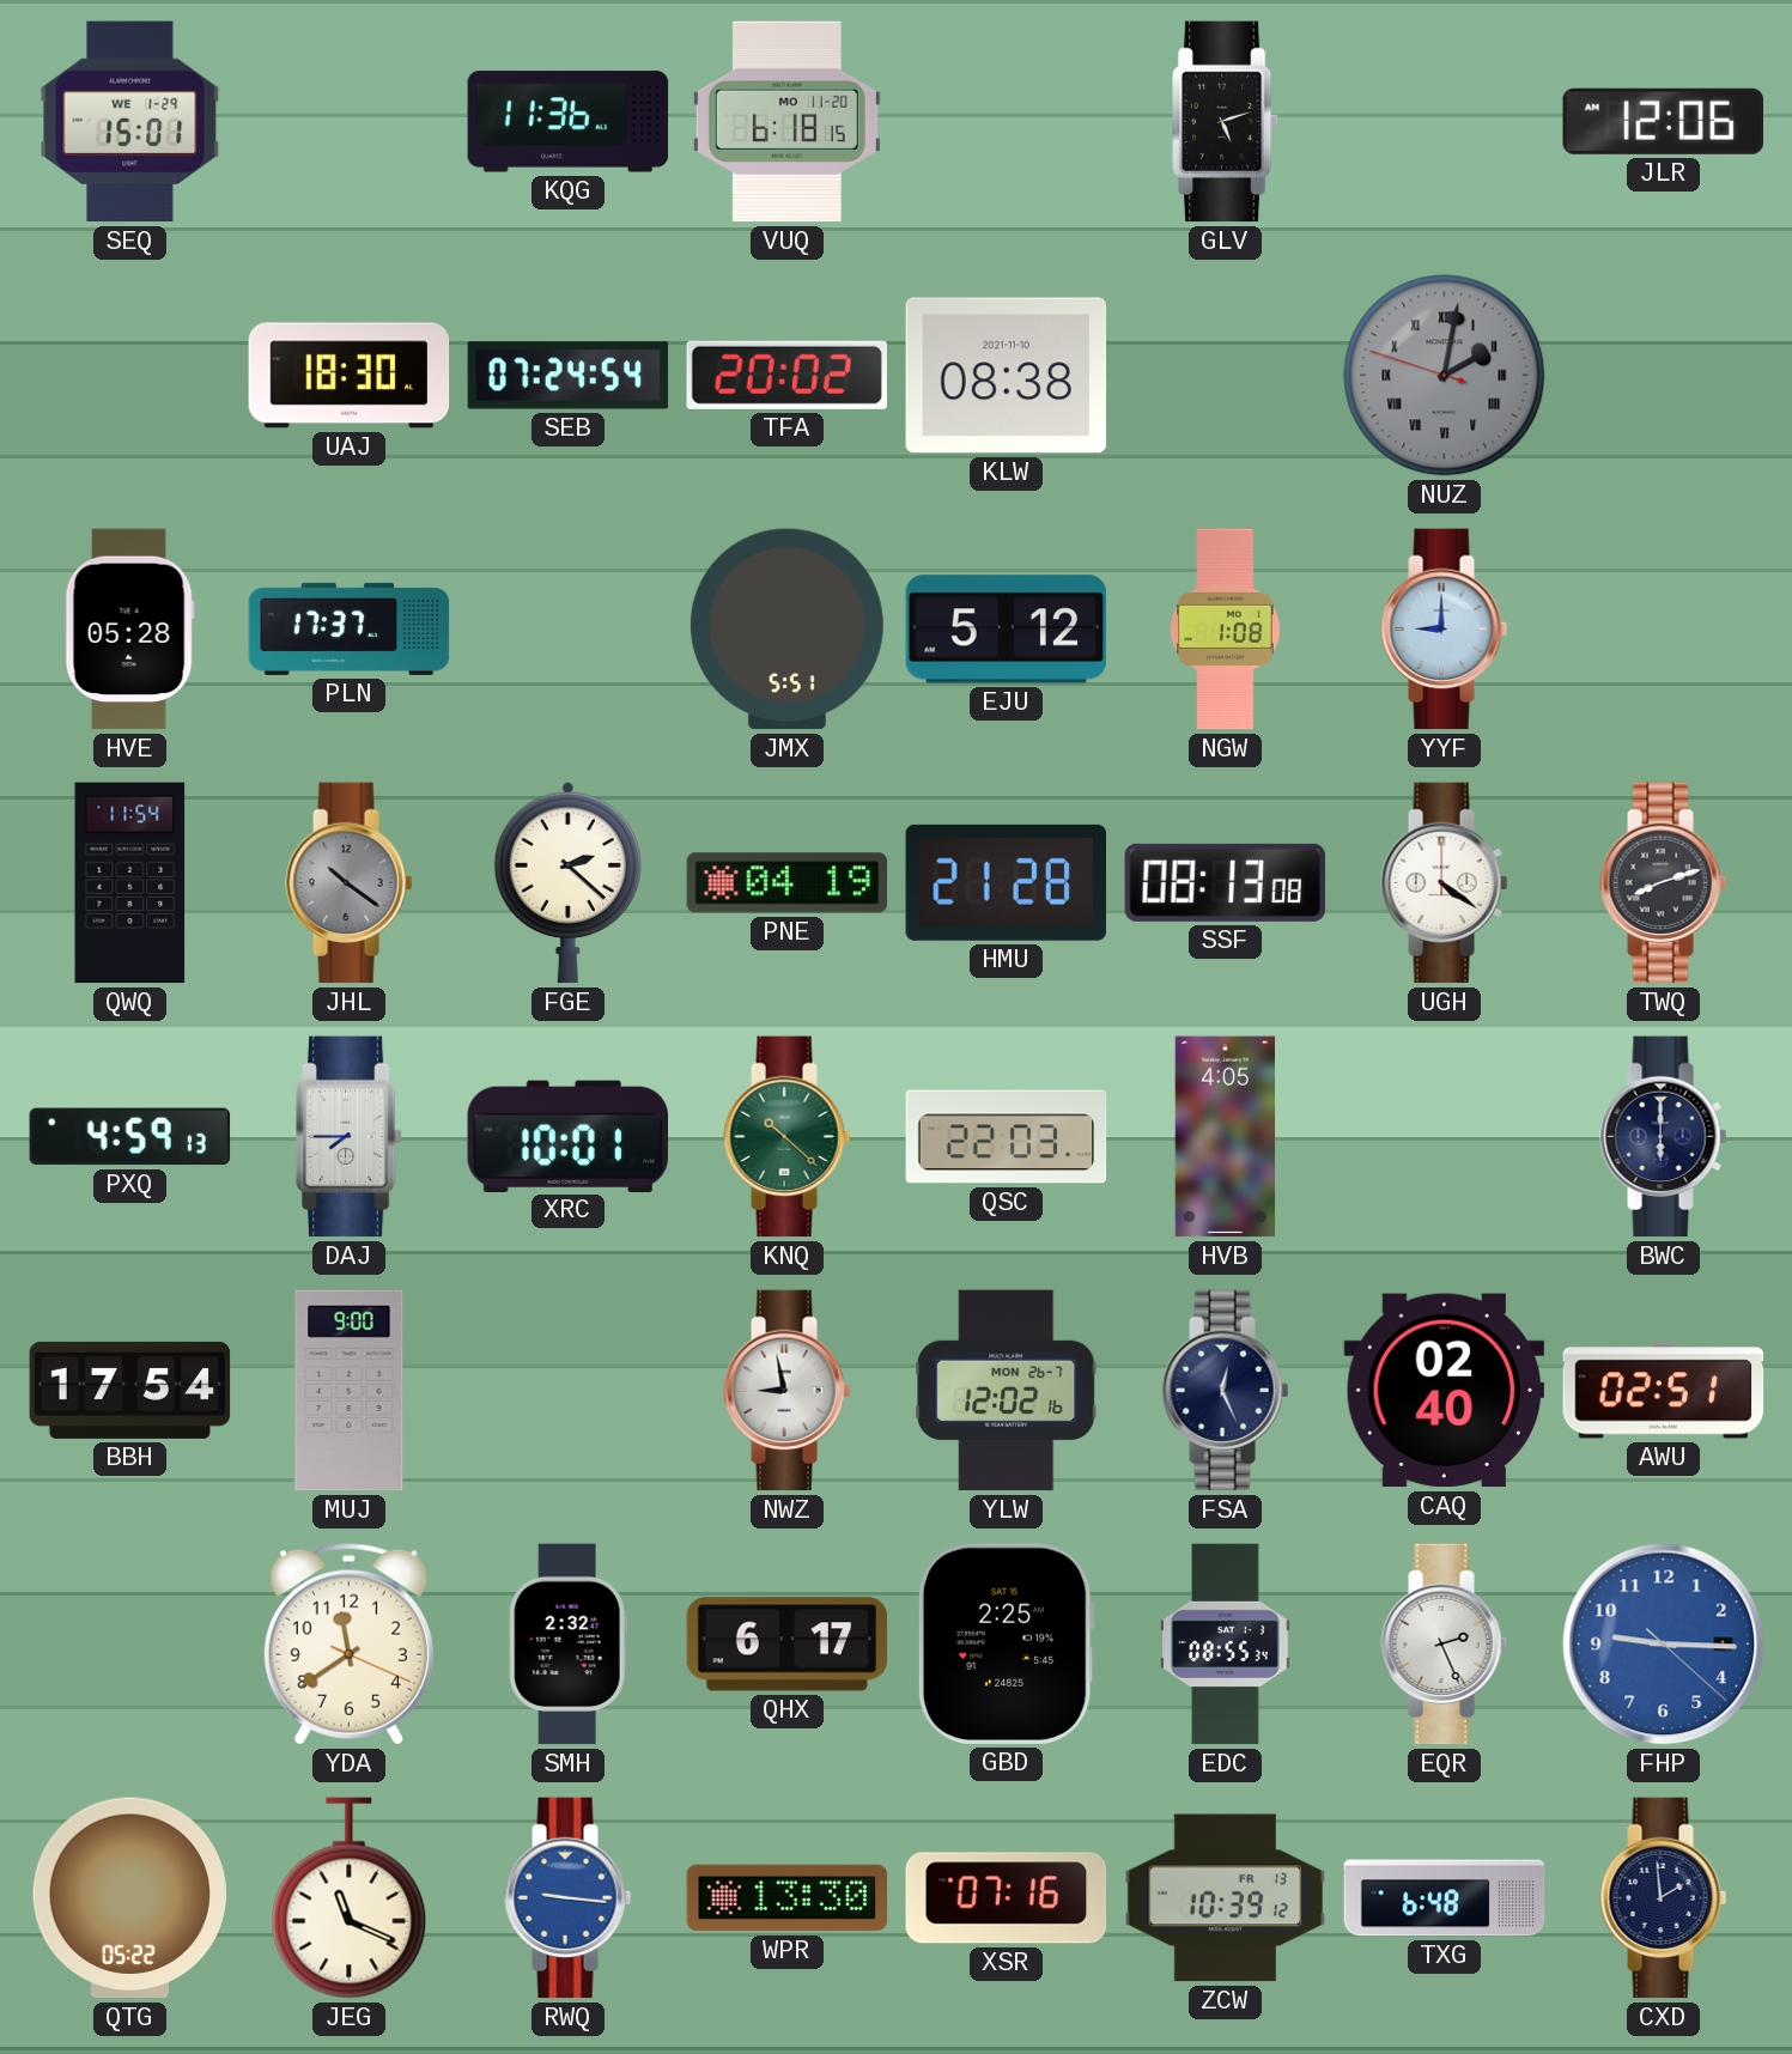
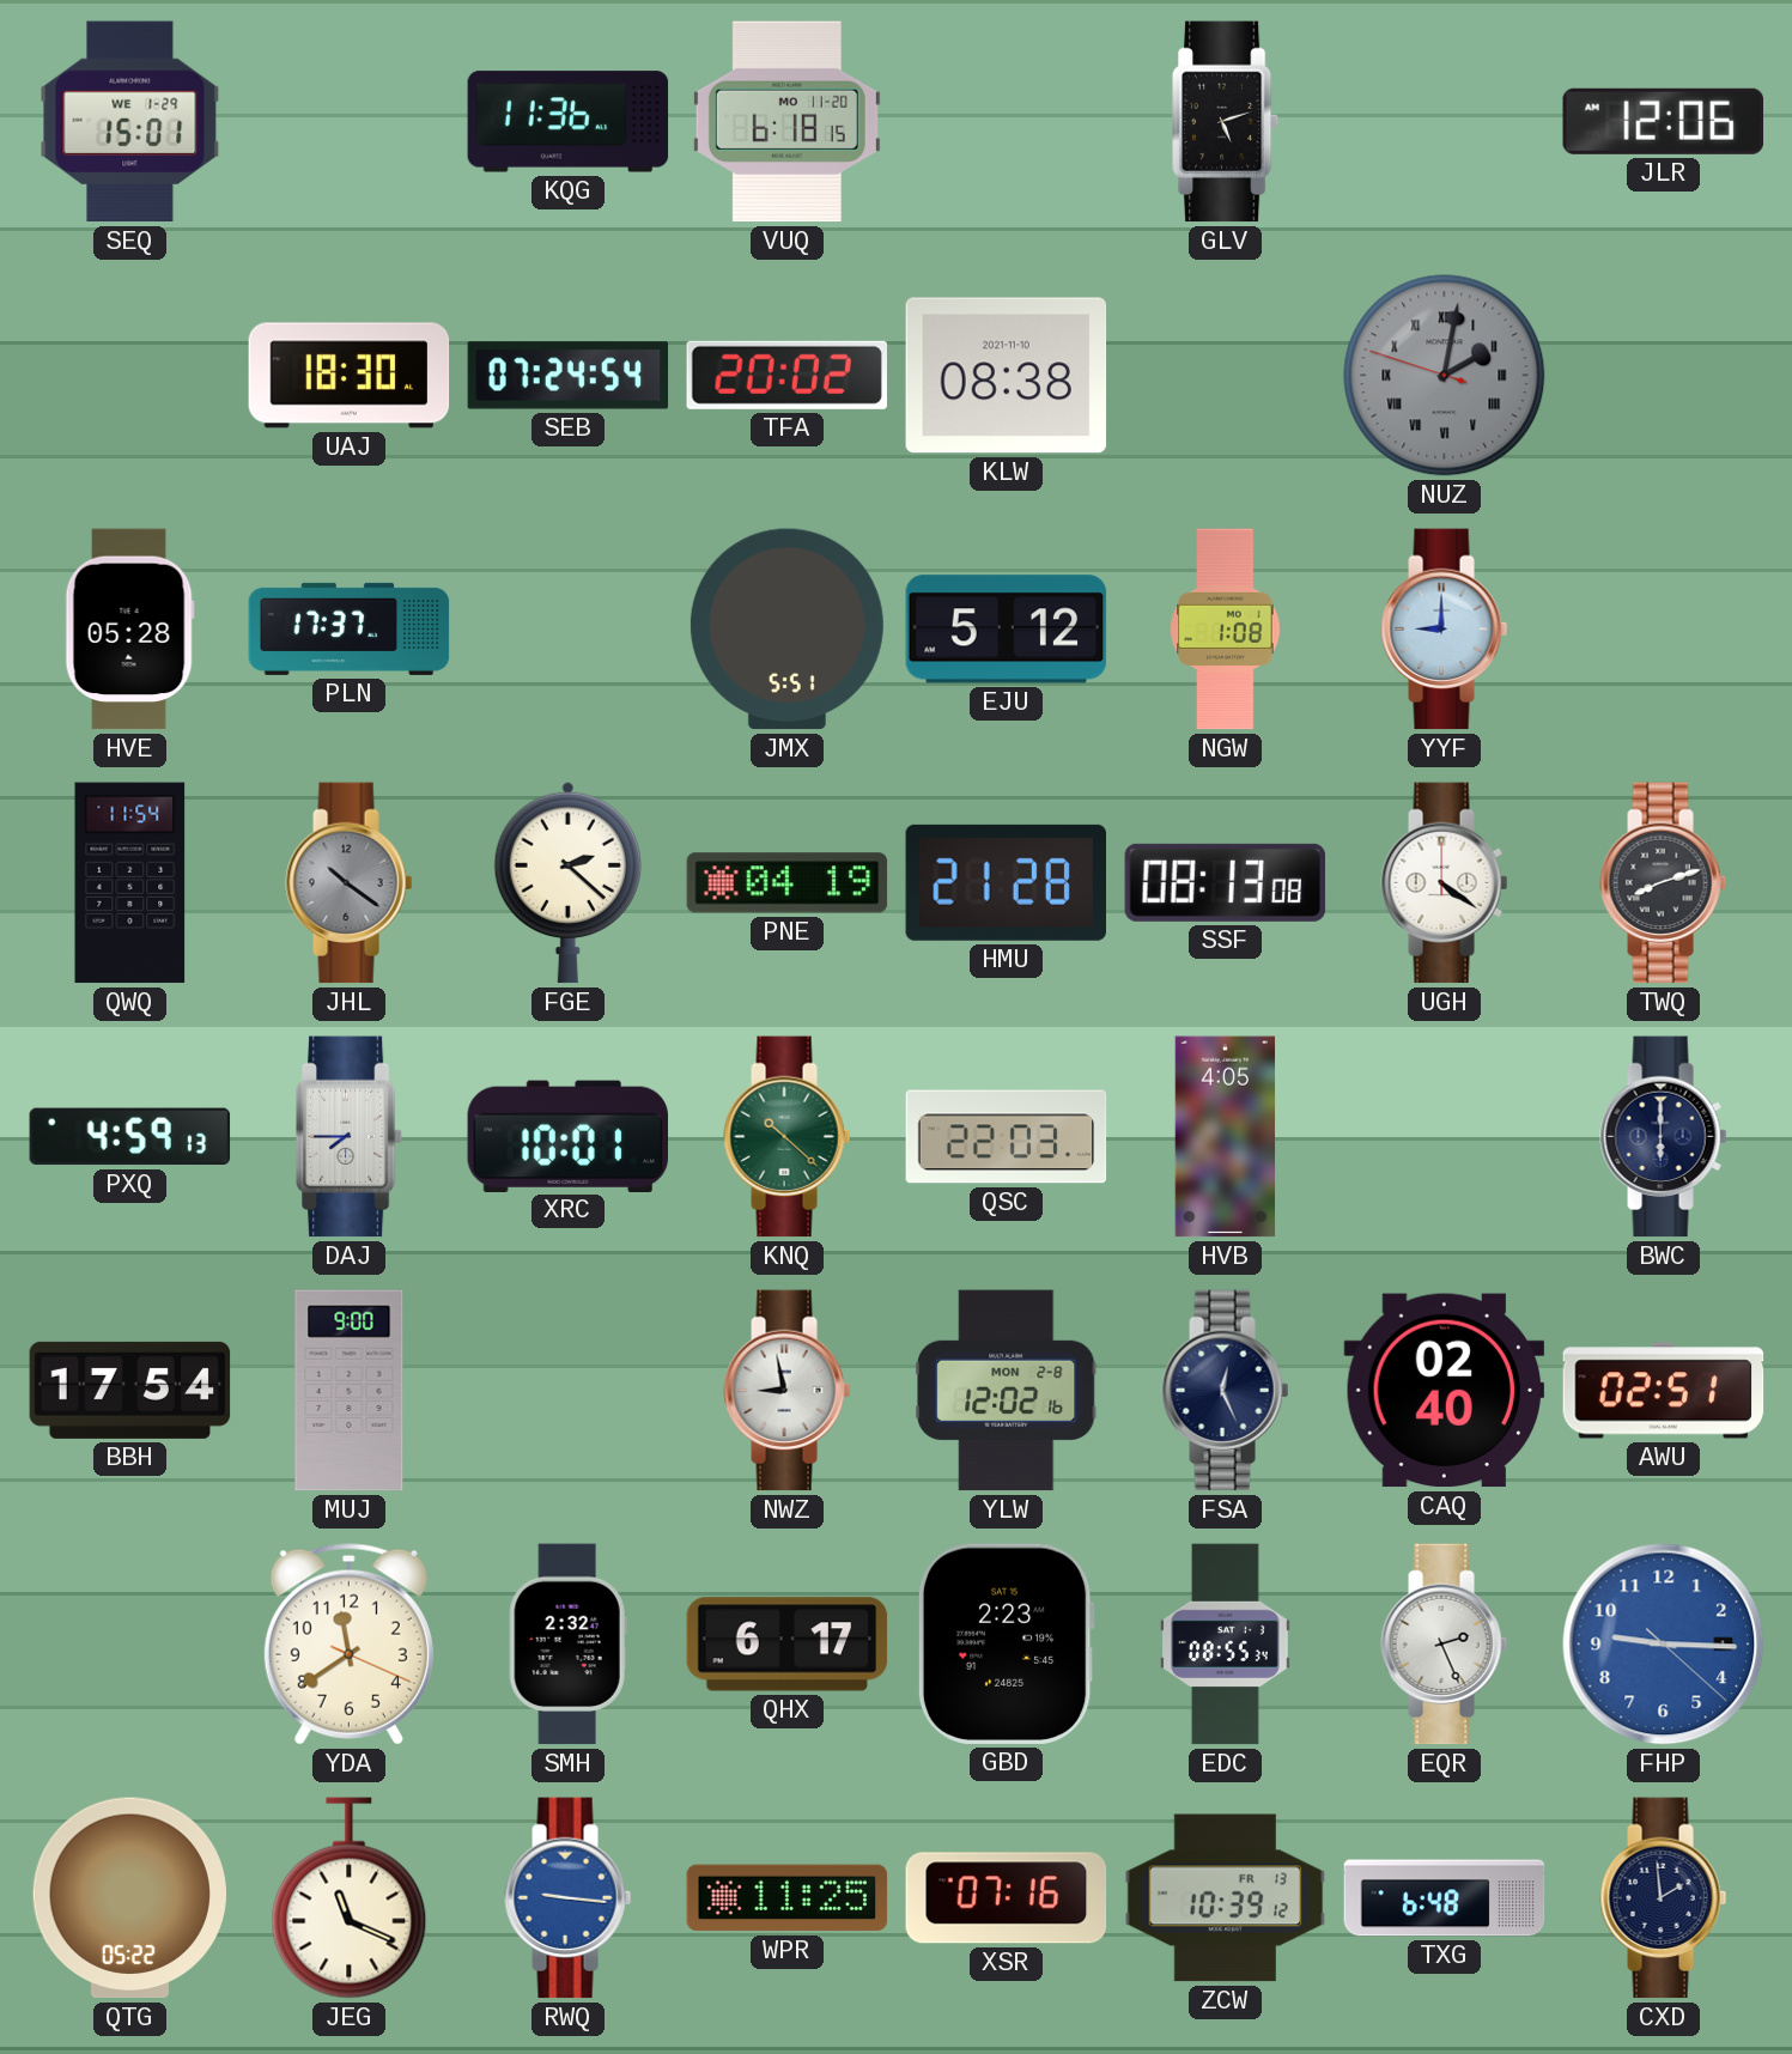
YLW date: MON 26-7 -> MON 2-8
GBD: 2:25 -> 2:23
WPR: 13:30 -> 11:25
